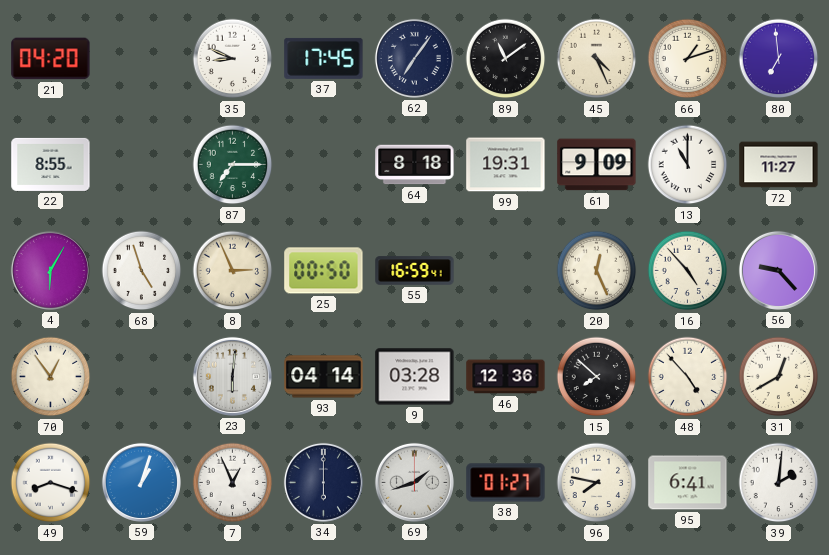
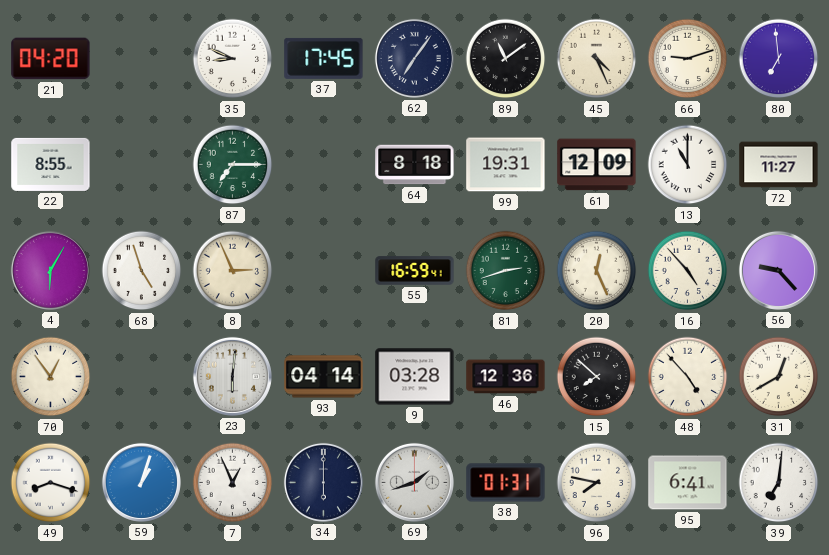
66: 1:12 -> 9:12
61: 9:09 -> 12:09
25: 00:50 -> none
81: none -> 2:42
38: 01:27 -> 01:31
39: 2:01 -> 7:01
